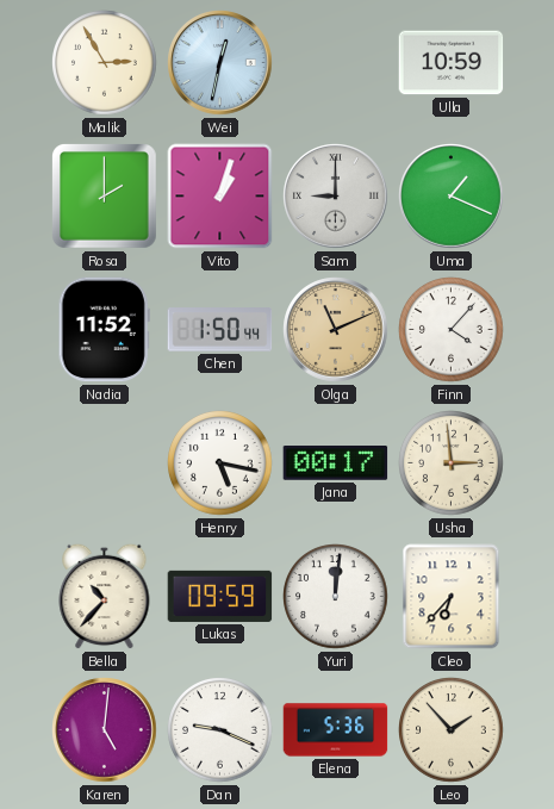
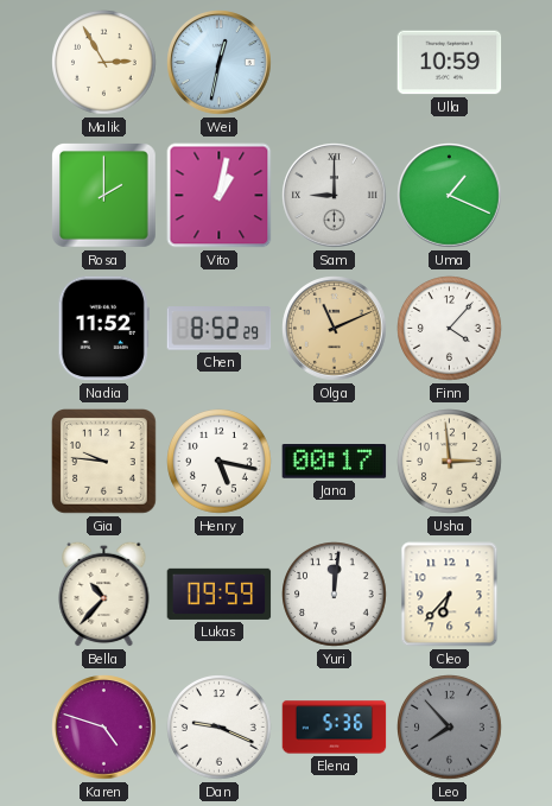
Vito: 1:03 -> 1:02
Chen: 1:50 -> 8:52
Gia: none -> 9:46
Karen: 5:01 -> 4:48
Leo: 1:53 -> 7:53
Leo dial: cream -> grey
